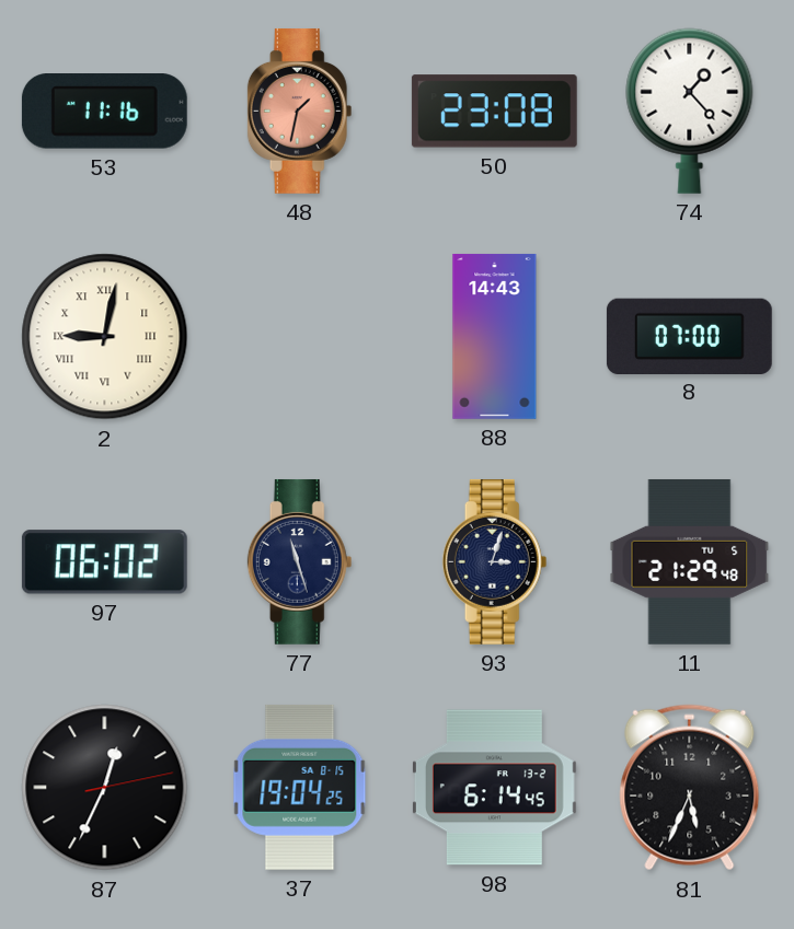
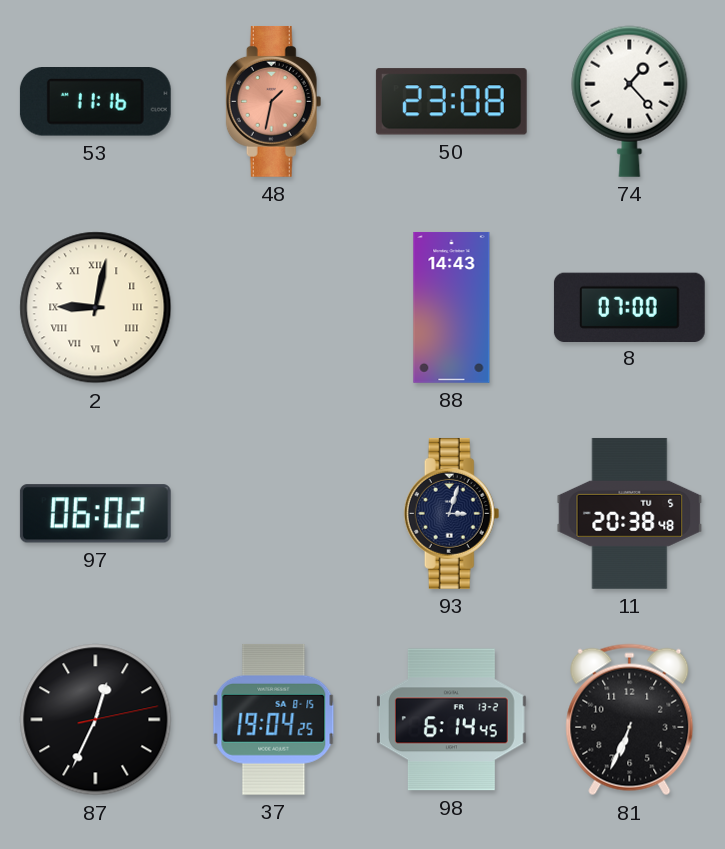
77: 11:27 -> none
11: 21:29 -> 20:38
81: 5:34 -> 6:34
